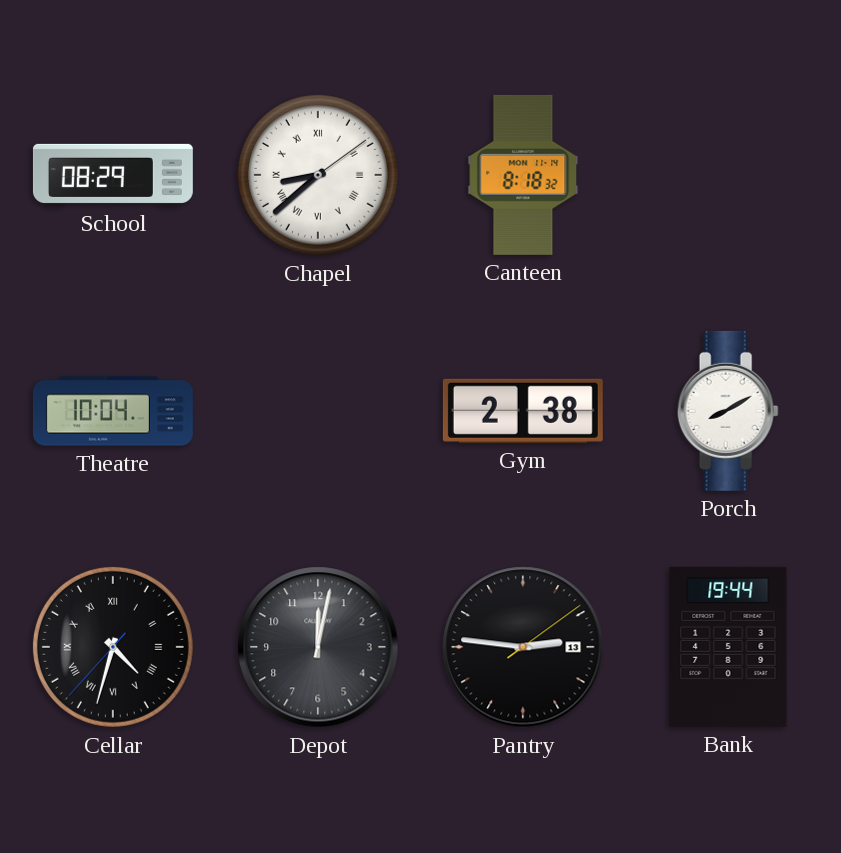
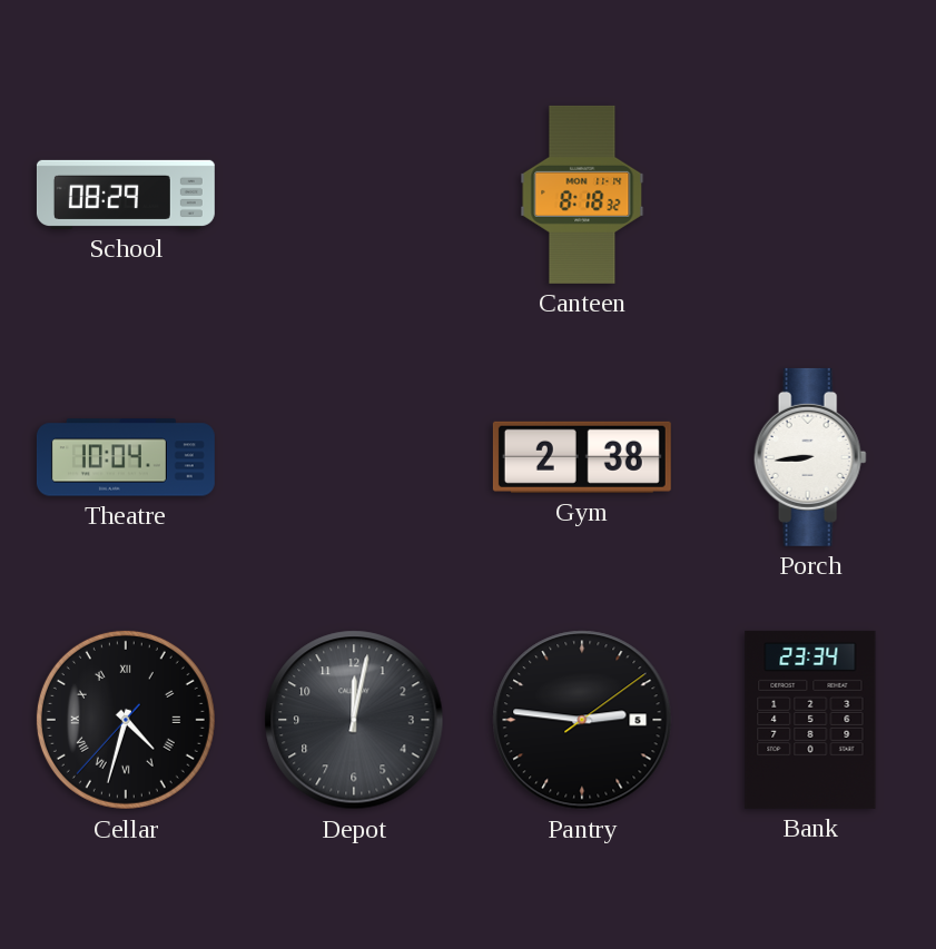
Chapel: 8:38 -> none
Porch: 8:10 -> 8:44
Pantry date: 13 -> 5
Bank: 19:44 -> 23:34
